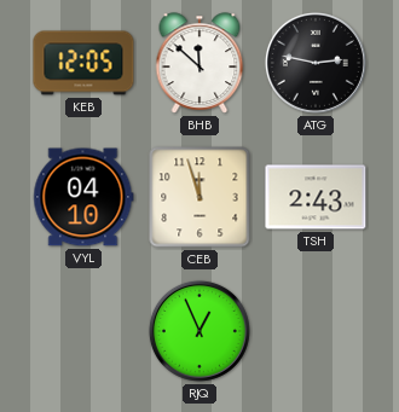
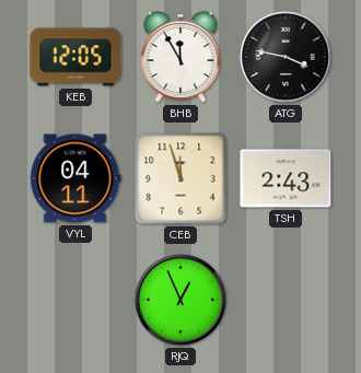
BHB: 11:52 -> 11:55
ATG: 2:47 -> 3:47
VYL: 04:10 -> 04:11
